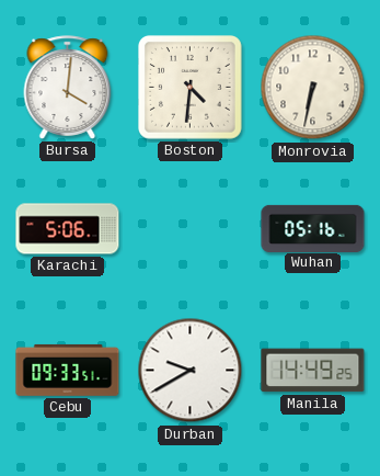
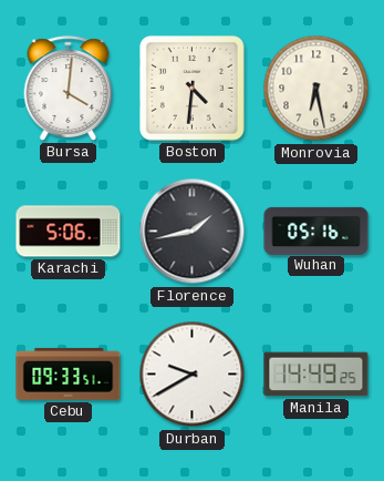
Monrovia: 6:32 -> 6:28
Florence: none -> 1:43
